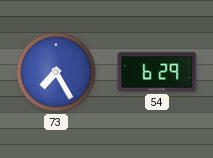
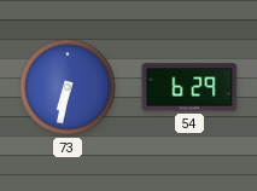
73: 7:25 -> 6:32
